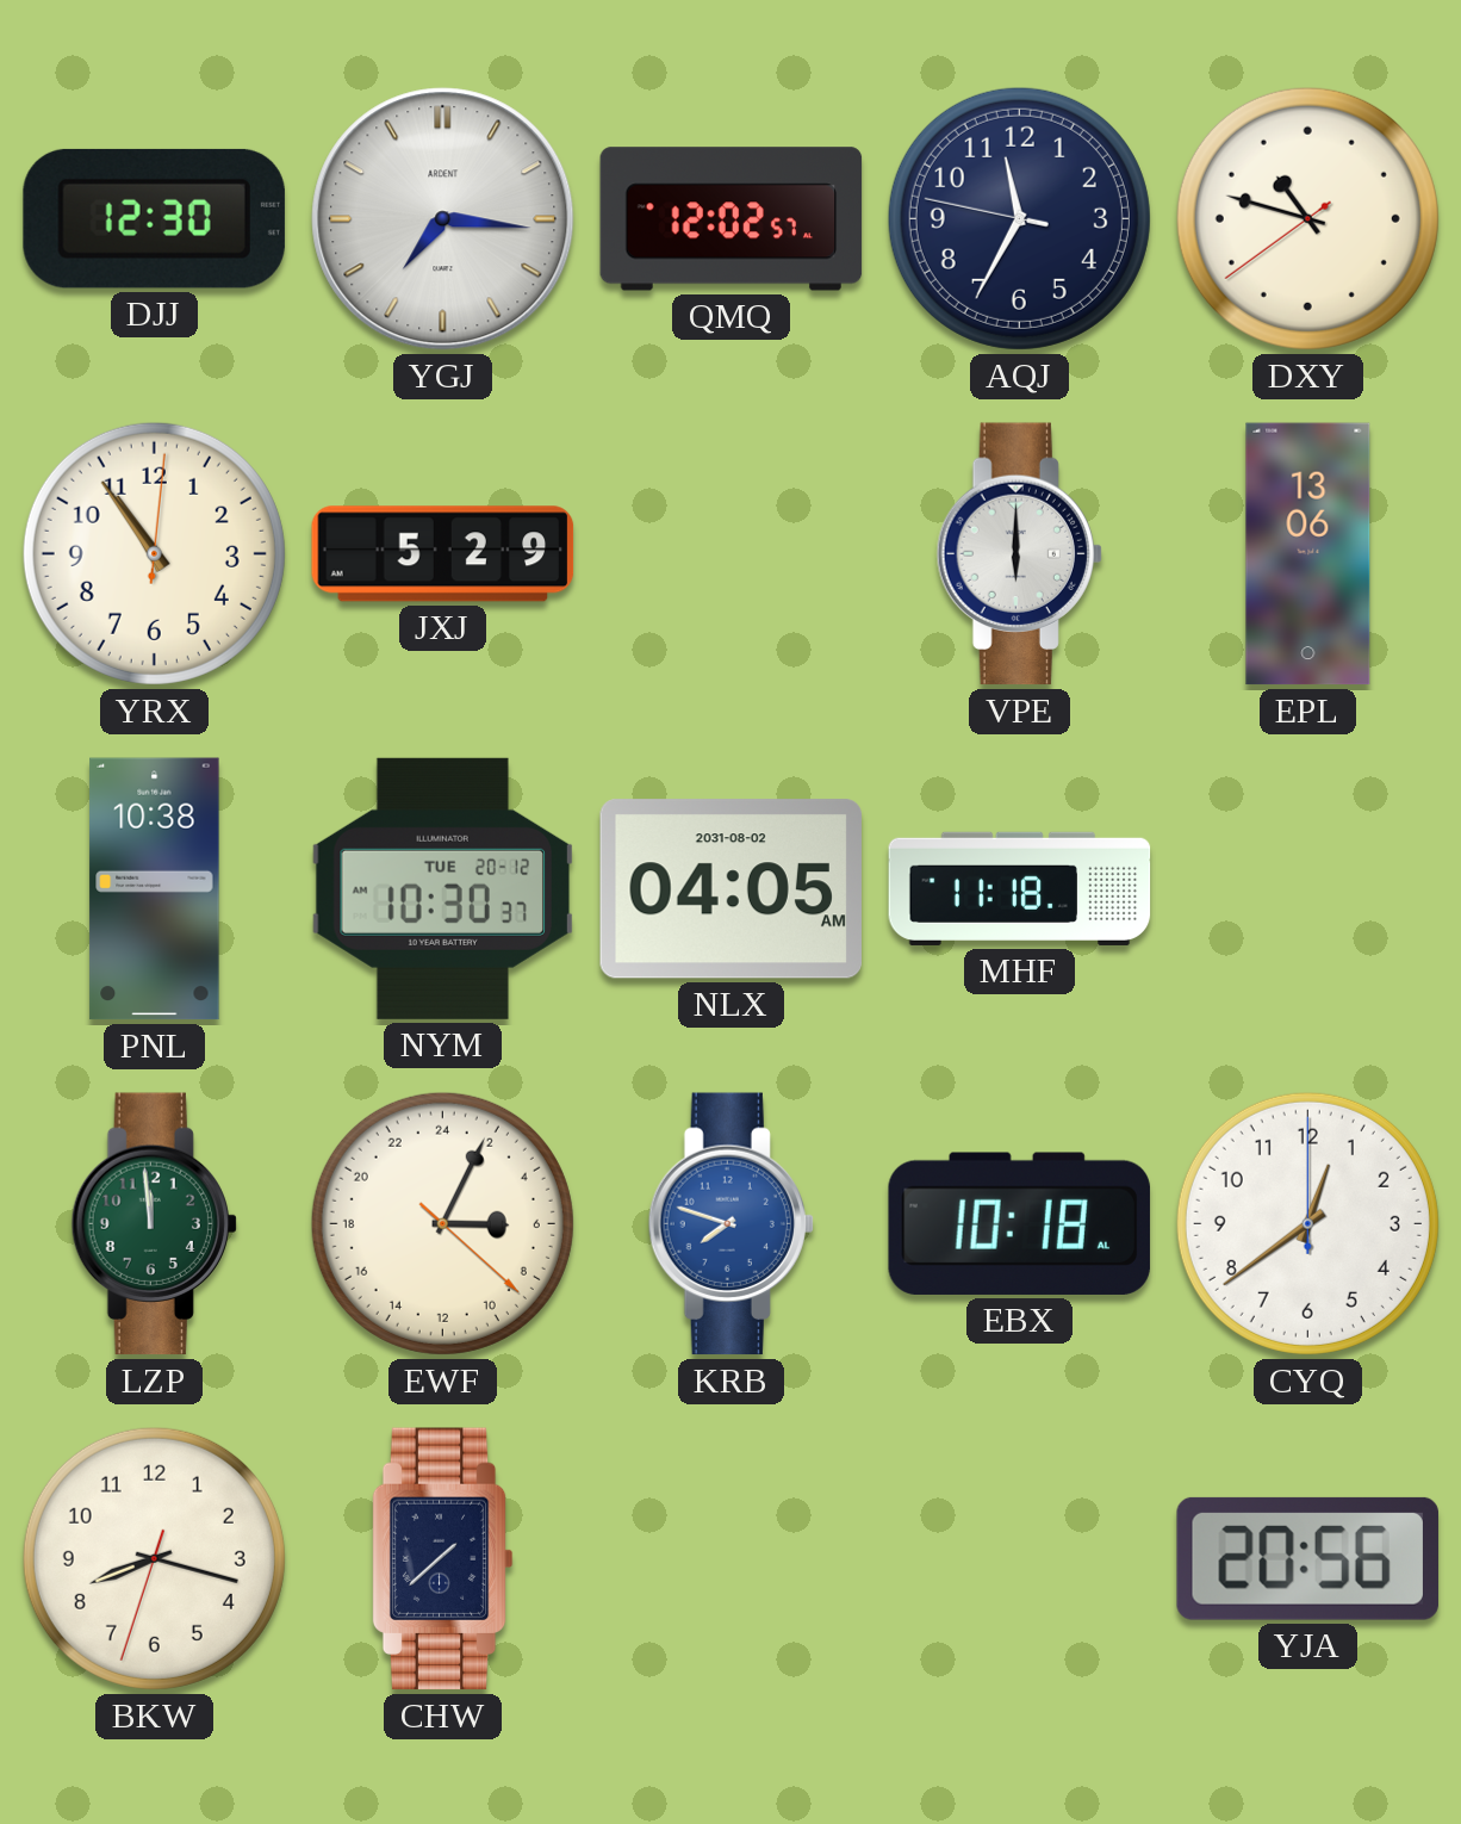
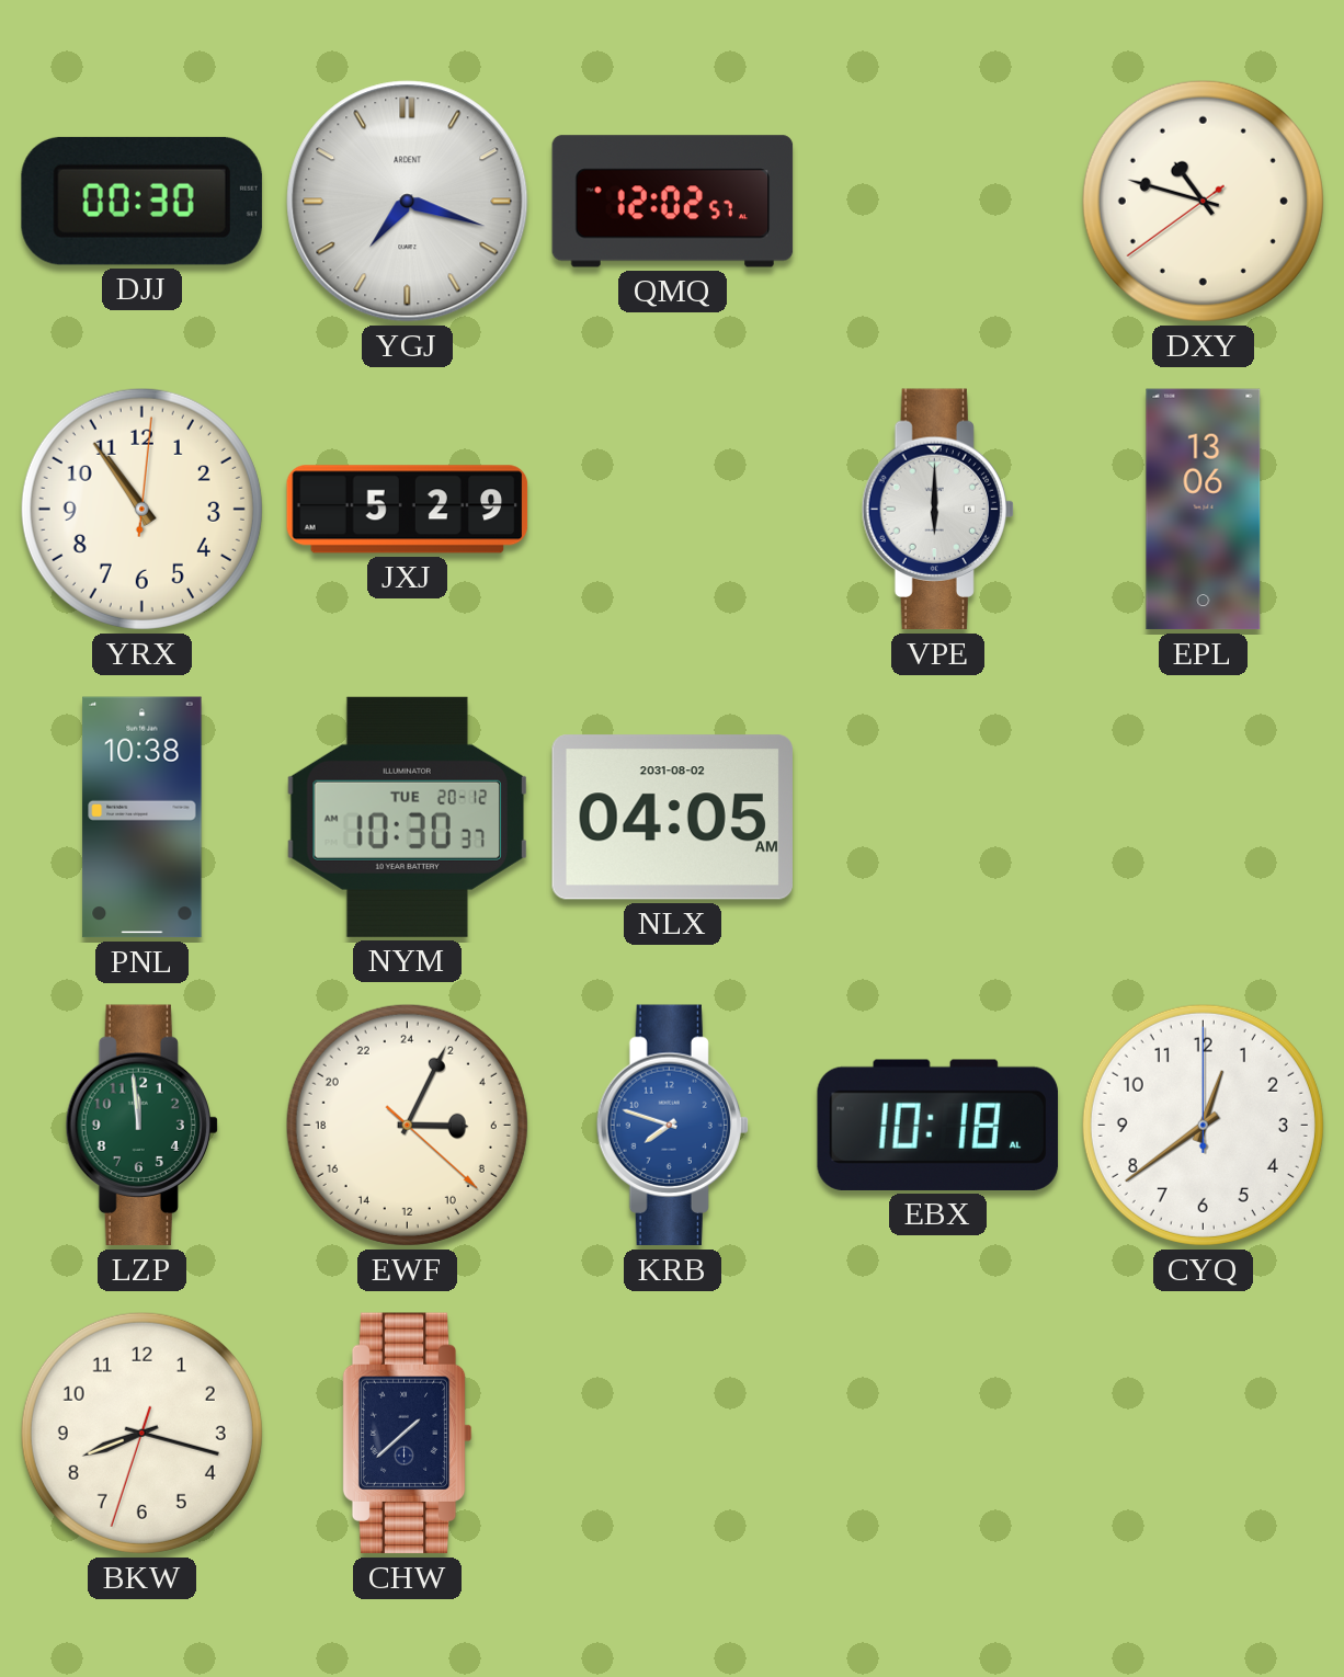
DJJ: 12:30 -> 00:30
YGJ: 7:16 -> 7:18
AQJ: 11:34 -> none
MHF: 11:18 -> none
YJA: 20:56 -> none
